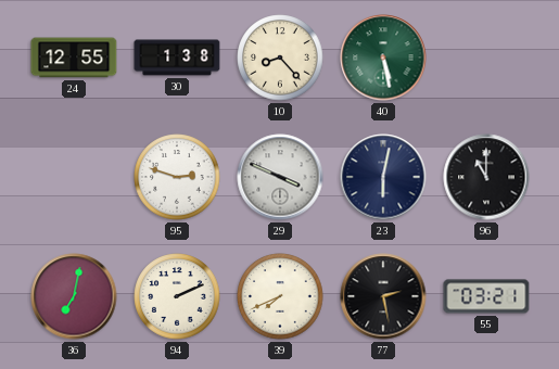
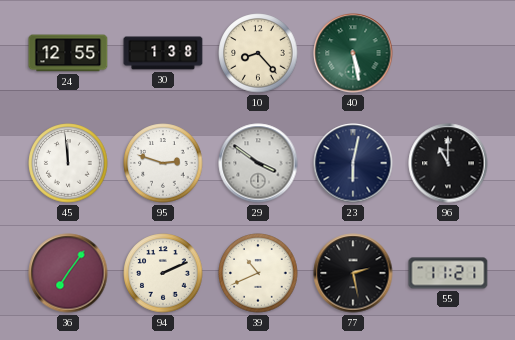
45: none -> 11:59
29: 3:49 -> 3:51
36: 7:02 -> 7:06
39: 7:41 -> 10:41
55: 03:21 -> 11:21
